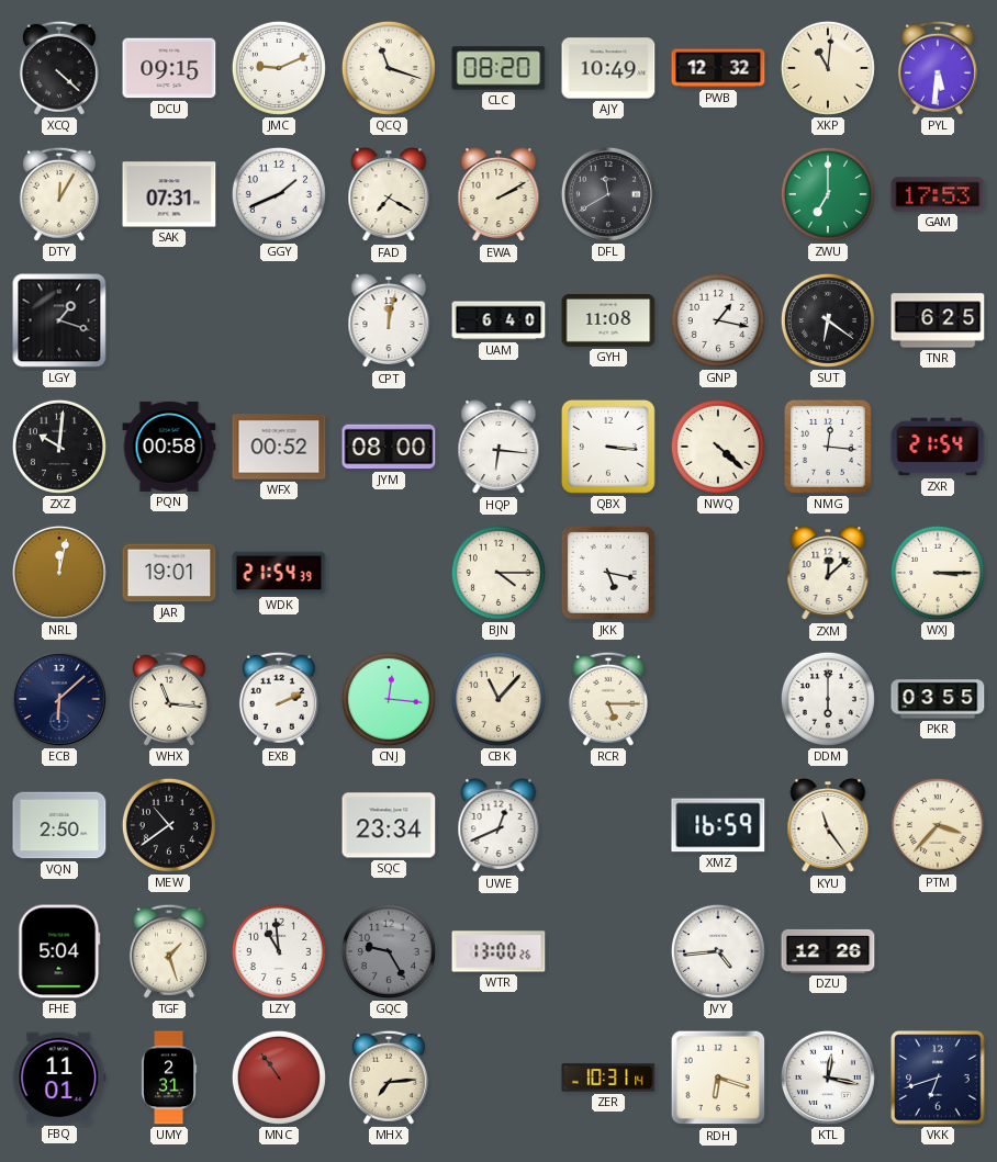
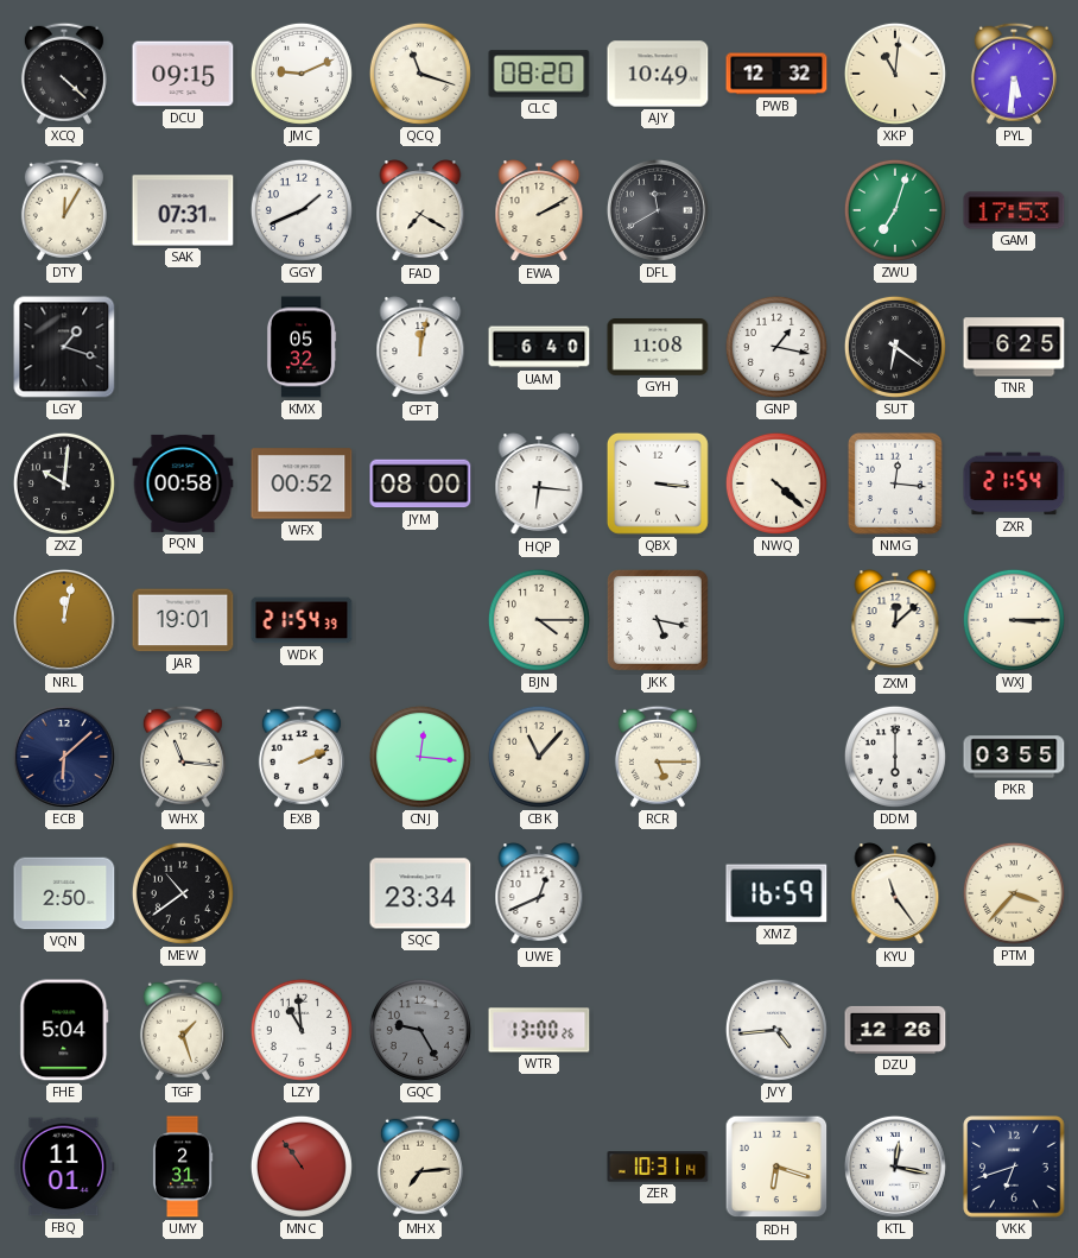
ZWU: 7:00 -> 7:03
KMX: none -> 05:32
